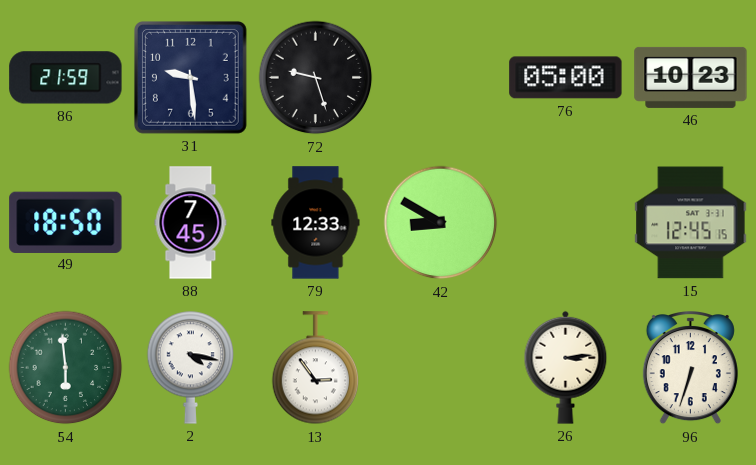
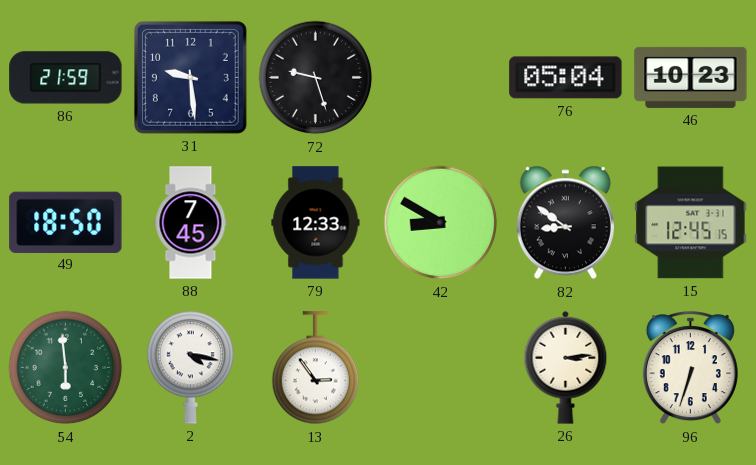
76: 05:00 -> 05:04
82: none -> 8:51
